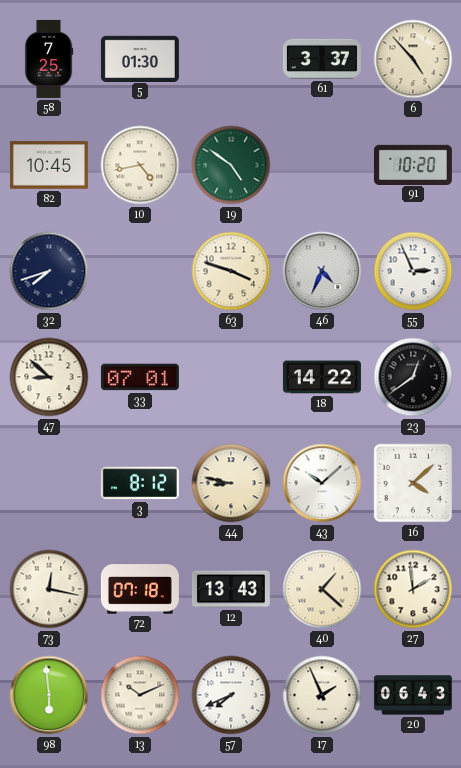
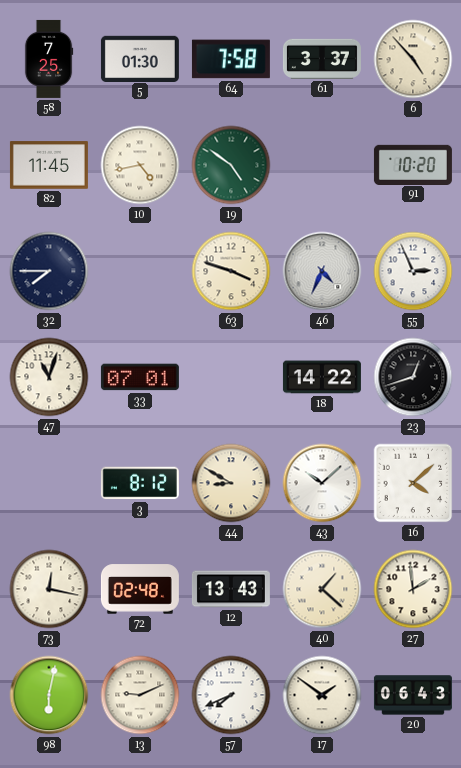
64: none -> 7:58
82: 10:45 -> 11:45
32: 7:42 -> 7:45
47: 8:52 -> 11:03
23: 12:39 -> 12:42
44: 8:47 -> 8:50
72: 07:18 -> 02:48
98: 5:59 -> 6:02
13: 10:11 -> 9:11
17: 1:56 -> 1:51
